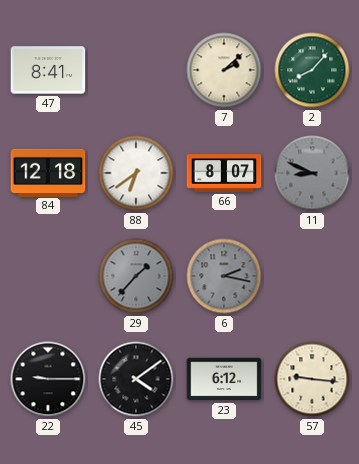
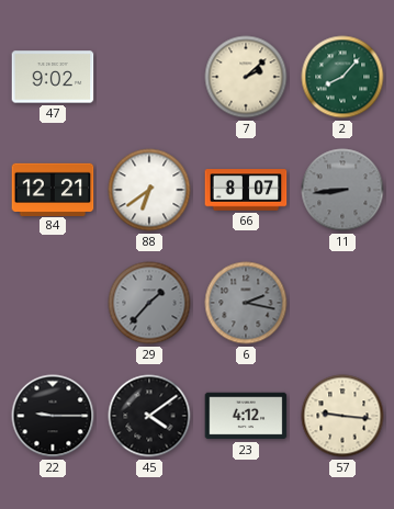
47: 8:41 -> 9:02
84: 12:18 -> 12:21
11: 8:49 -> 8:44
23: 6:12 -> 4:12
